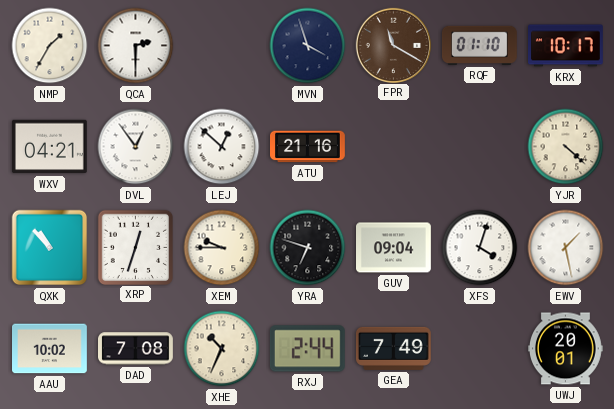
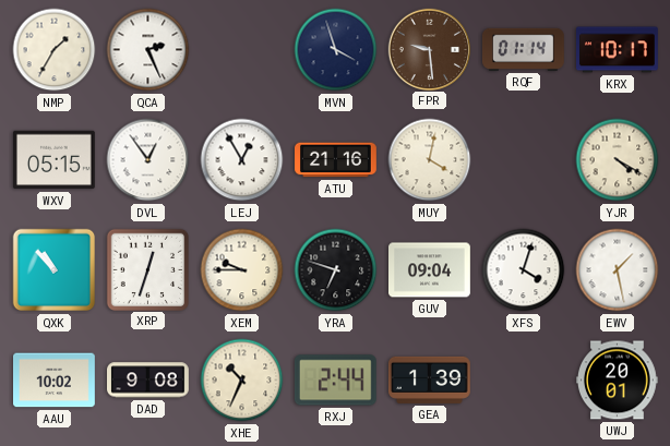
QCA: 2:30 -> 2:26
FPR: 11:20 -> 9:29
RQF: 01:10 -> 01:14
WXV: 04:21 -> 05:15
LEJ: 12:52 -> 12:55
MUY: none -> 4:02
YJR: 4:22 -> 4:20
DAD: 7:08 -> 9:08
GEA: 7:49 -> 1:39
